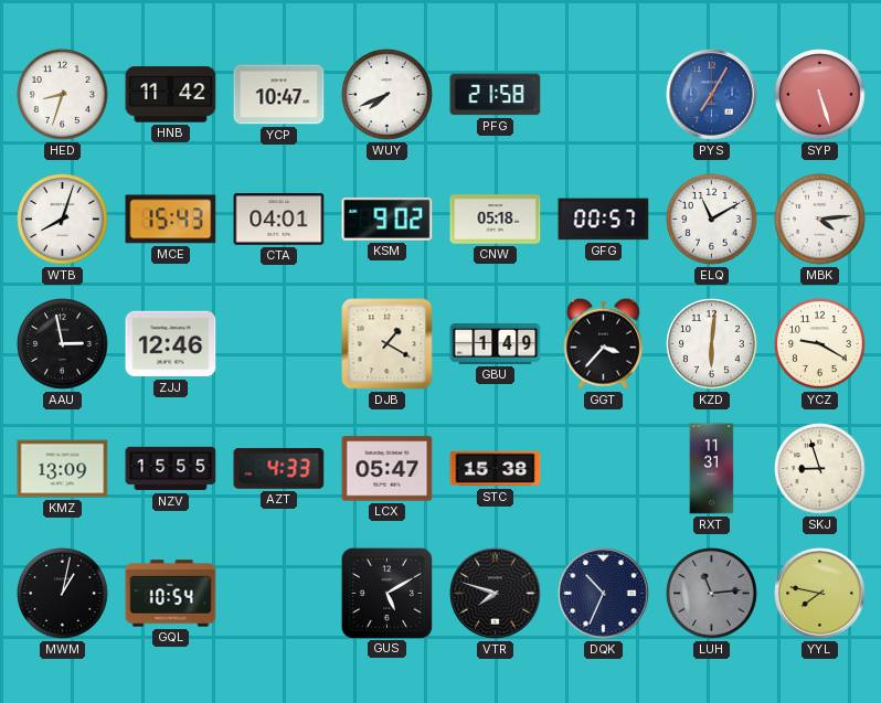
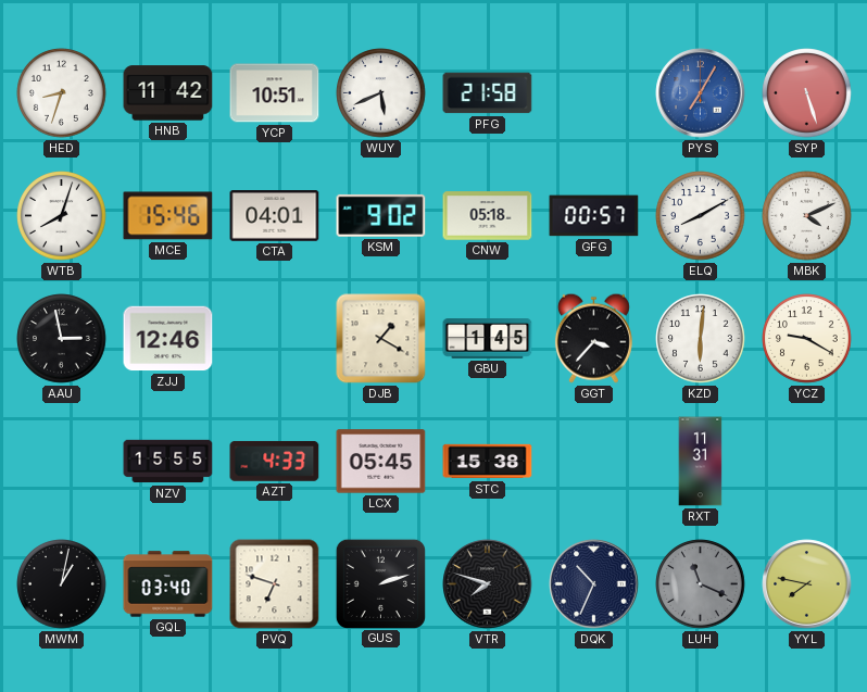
YCP: 10:47 -> 10:51
WUY: 7:41 -> 5:41
MCE: 15:43 -> 15:46
ELQ: 11:10 -> 8:10
MBK: 4:14 -> 4:11
GBU: 1:49 -> 1:45
KMZ: 13:09 -> none
LCX: 05:47 -> 05:45
SKJ: 8:57 -> none
GQL: 10:54 -> 03:40
PVQ: none -> 6:48
GUS: 5:10 -> 2:12
LUH: 11:14 -> 11:19
